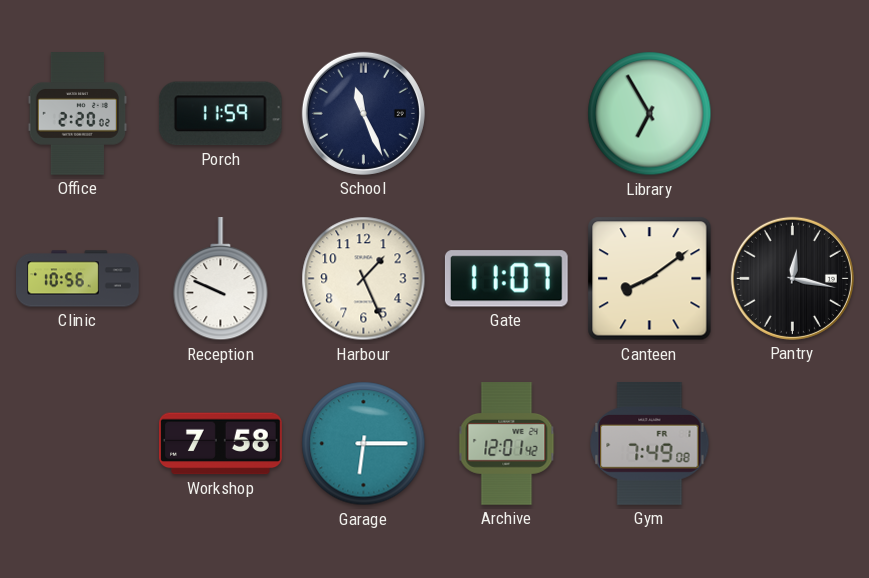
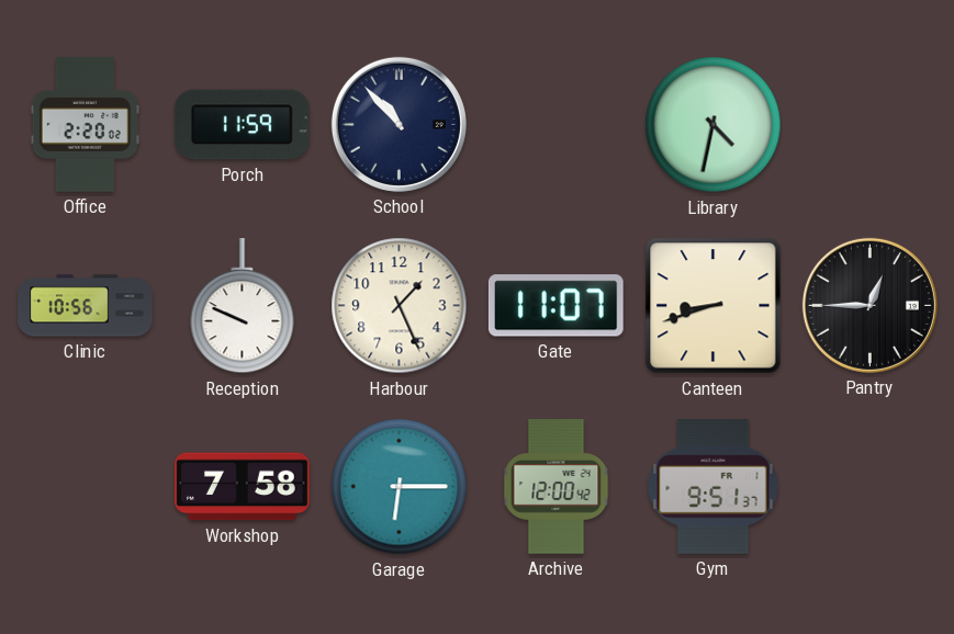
School: 11:26 -> 10:53
Library: 6:55 -> 4:32
Canteen: 8:09 -> 8:42
Pantry: 12:17 -> 12:45
Archive: 12:01 -> 12:00
Gym: 7:49 -> 9:51
